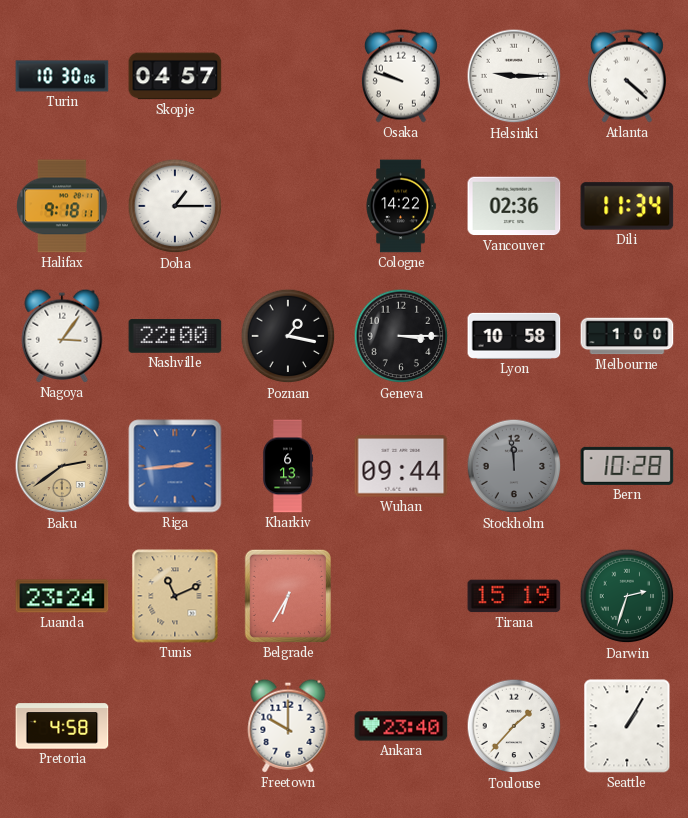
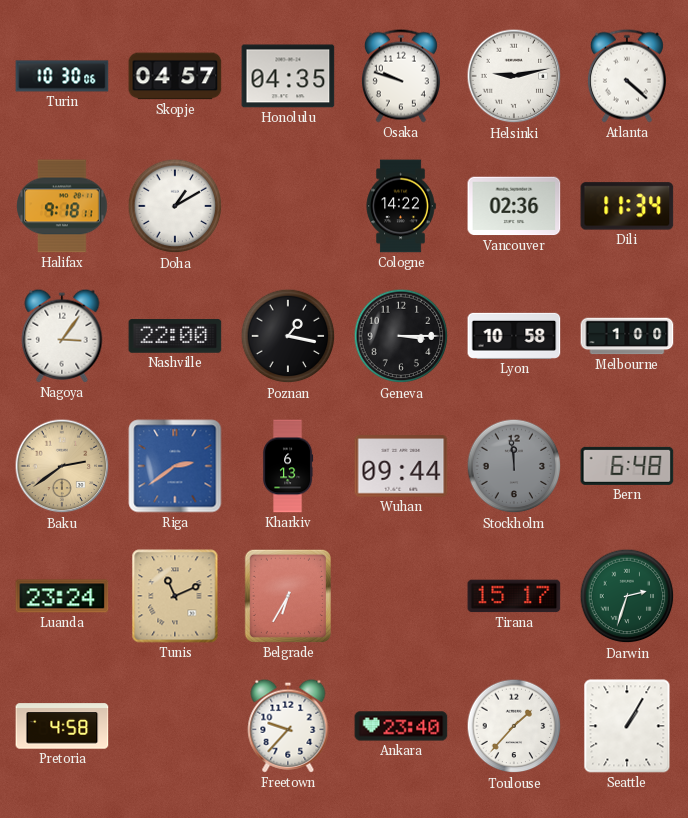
Honolulu: none -> 04:35
Helsinki: 9:15 -> 9:13
Doha: 1:15 -> 1:10
Riga: 2:44 -> 2:39
Bern: 10:28 -> 6:48
Tirana: 15:19 -> 15:17
Freetown: 10:00 -> 9:37
